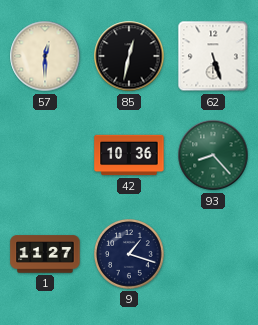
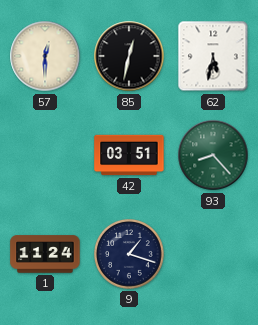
62: 5:27 -> 5:32
42: 10:36 -> 03:51
1: 11:27 -> 11:24
